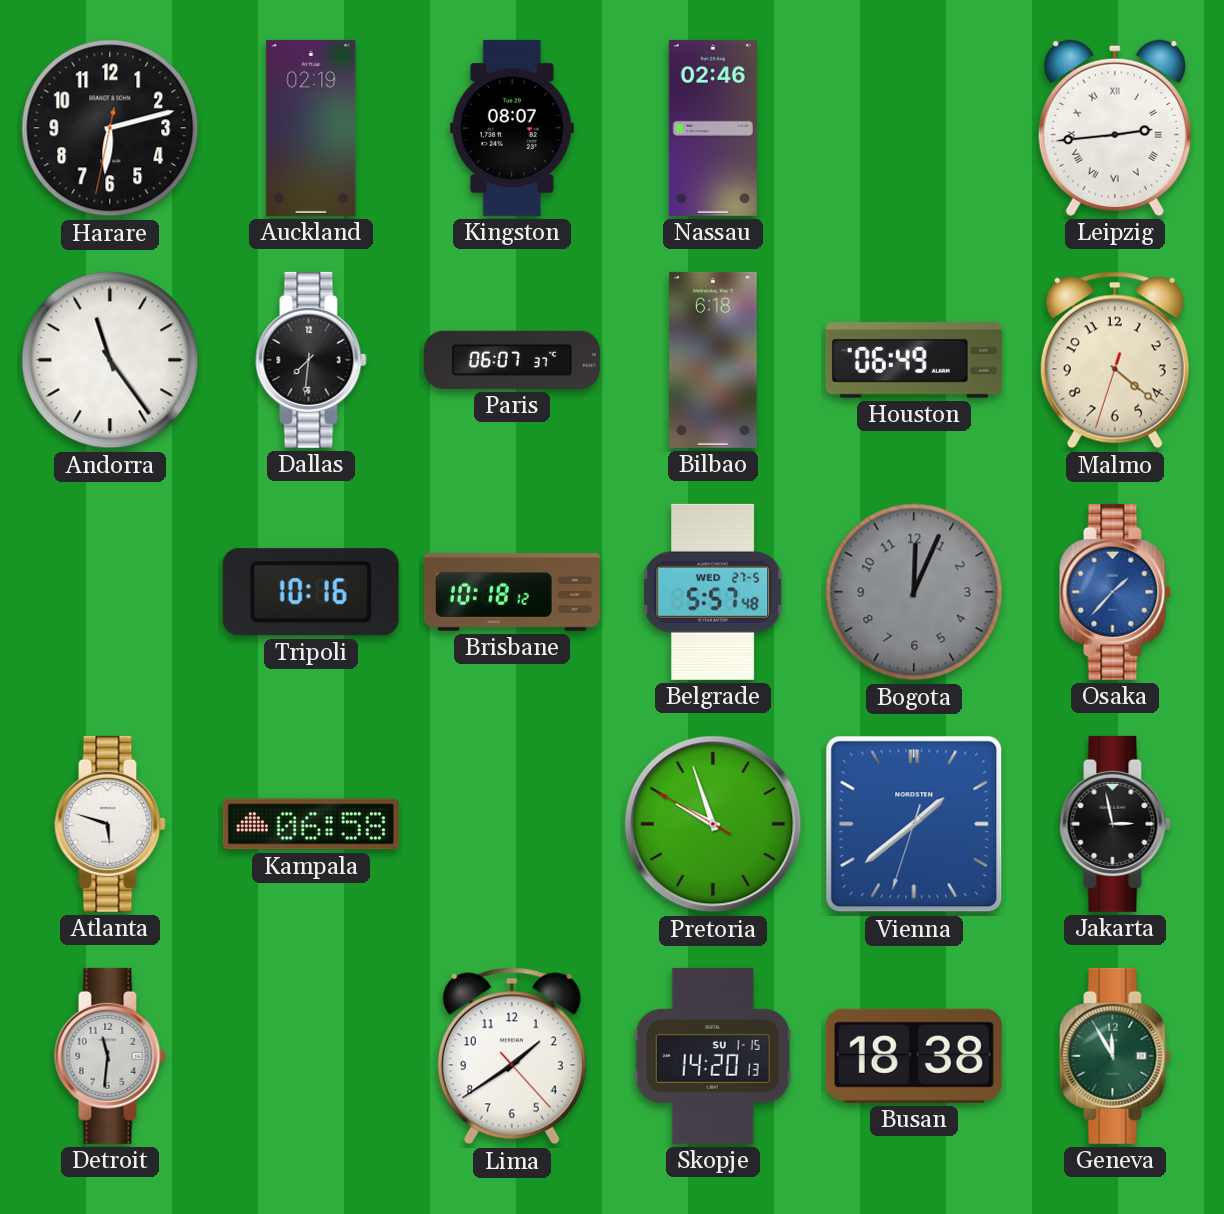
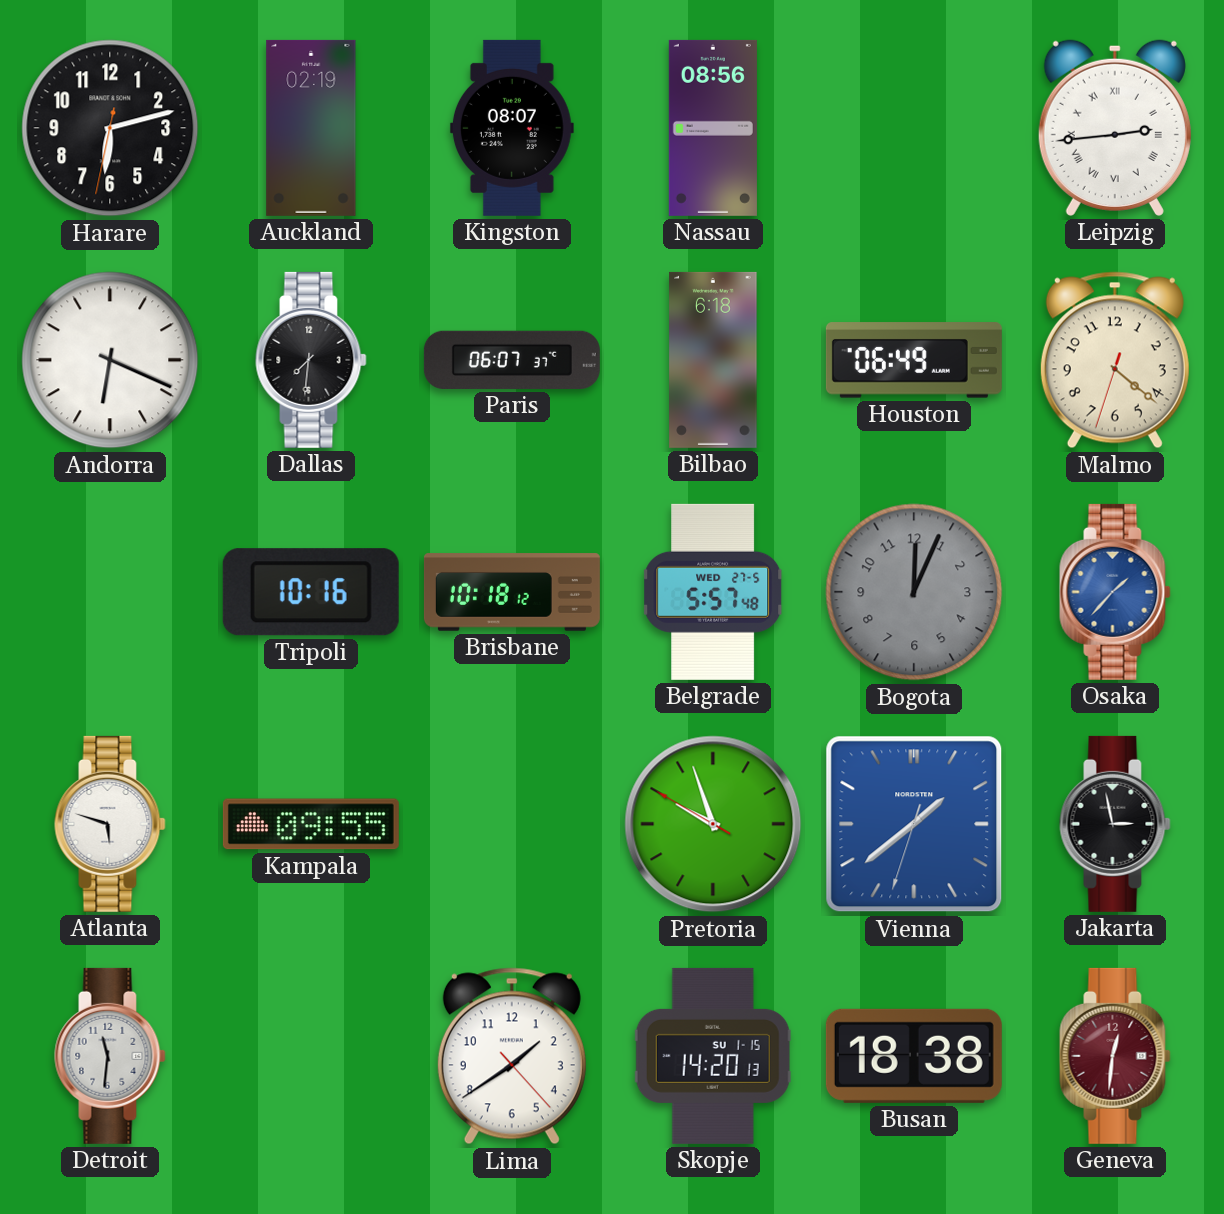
Nassau: 02:46 -> 08:56
Andorra: 11:24 -> 6:19
Kampala: 06:58 -> 09:55
Geneva: 11:55 -> 12:31
Geneva dial: green -> burgundy
